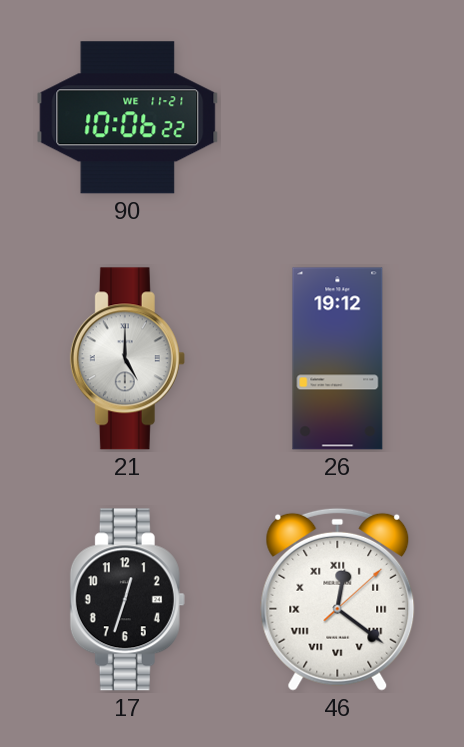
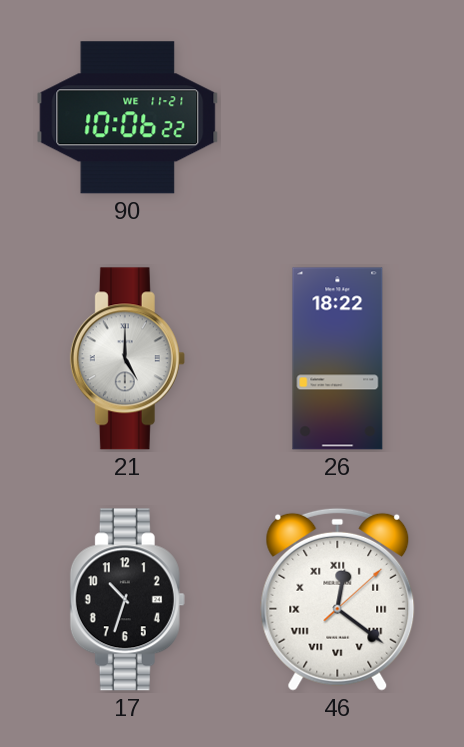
26: 19:12 -> 18:22
17: 12:33 -> 10:33
